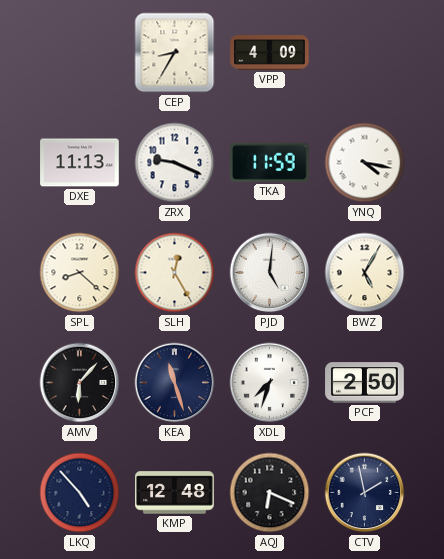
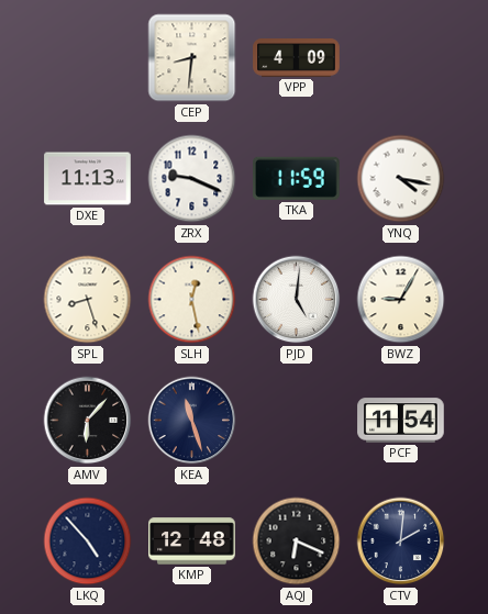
CEP: 8:35 -> 8:31
SPL: 8:22 -> 8:27
SLH: 12:25 -> 12:28
BWZ: 5:05 -> 9:05
XDL: 7:33 -> none
PCF: 2:50 -> 11:54
CTV: 1:58 -> 2:01
